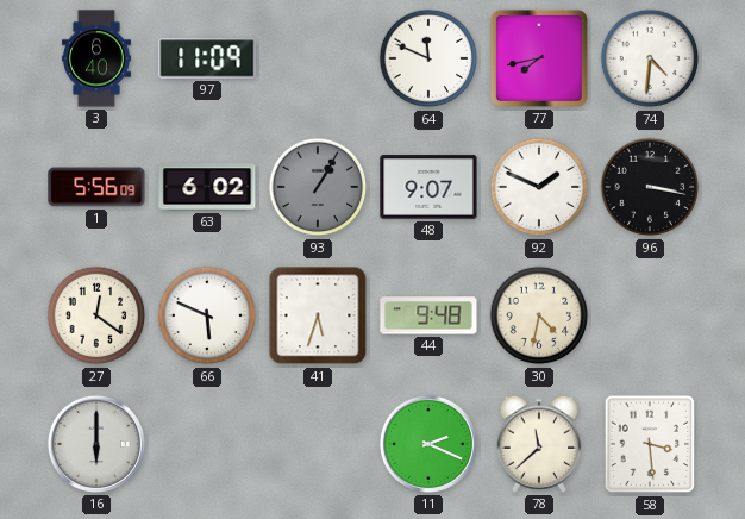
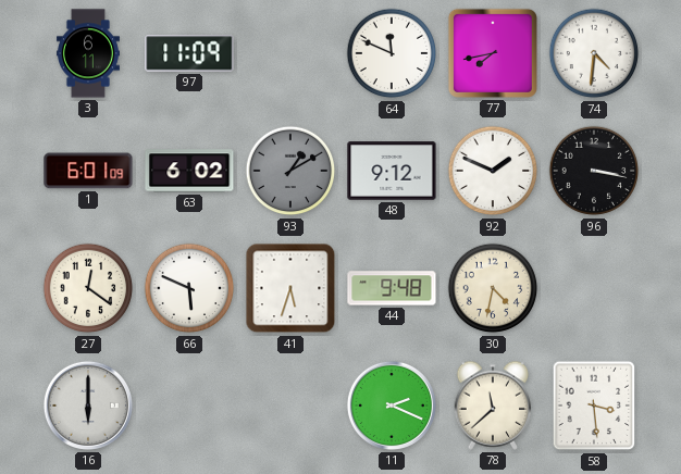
3: 6:40 -> 6:11
1: 5:56 -> 6:01
93: 1:05 -> 1:10
48: 9:07 -> 9:12
